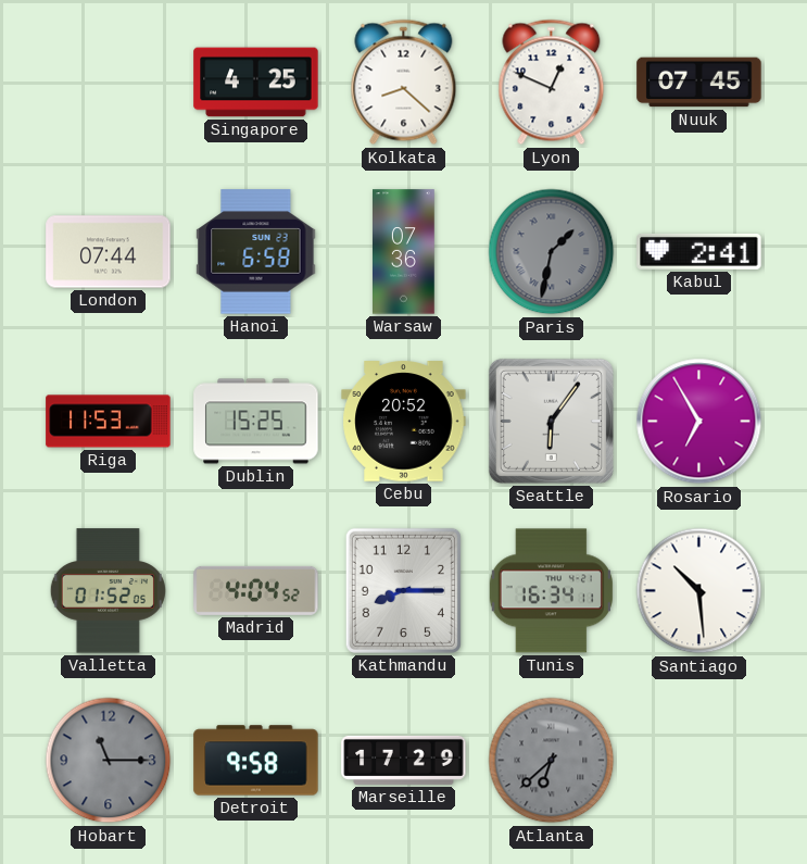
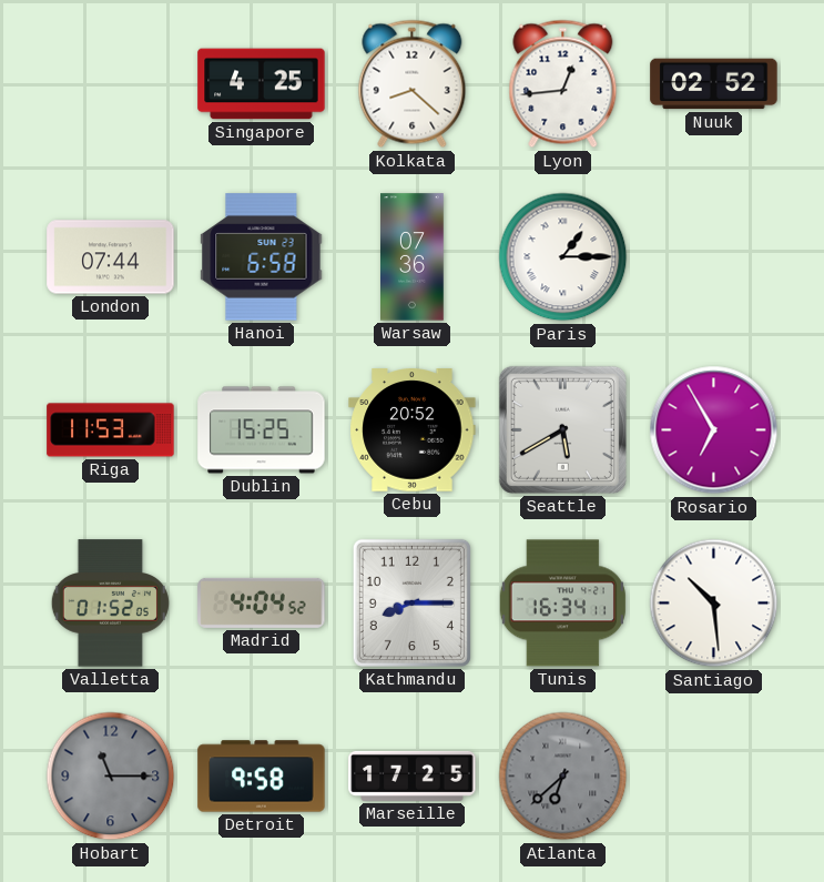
Lyon: 12:49 -> 12:44
Nuuk: 07:45 -> 02:52
Paris: 1:32 -> 1:15
Paris dial: grey -> white
Kabul: 2:41 -> none
Seattle: 6:06 -> 5:40
Marseille: 17:29 -> 17:25
